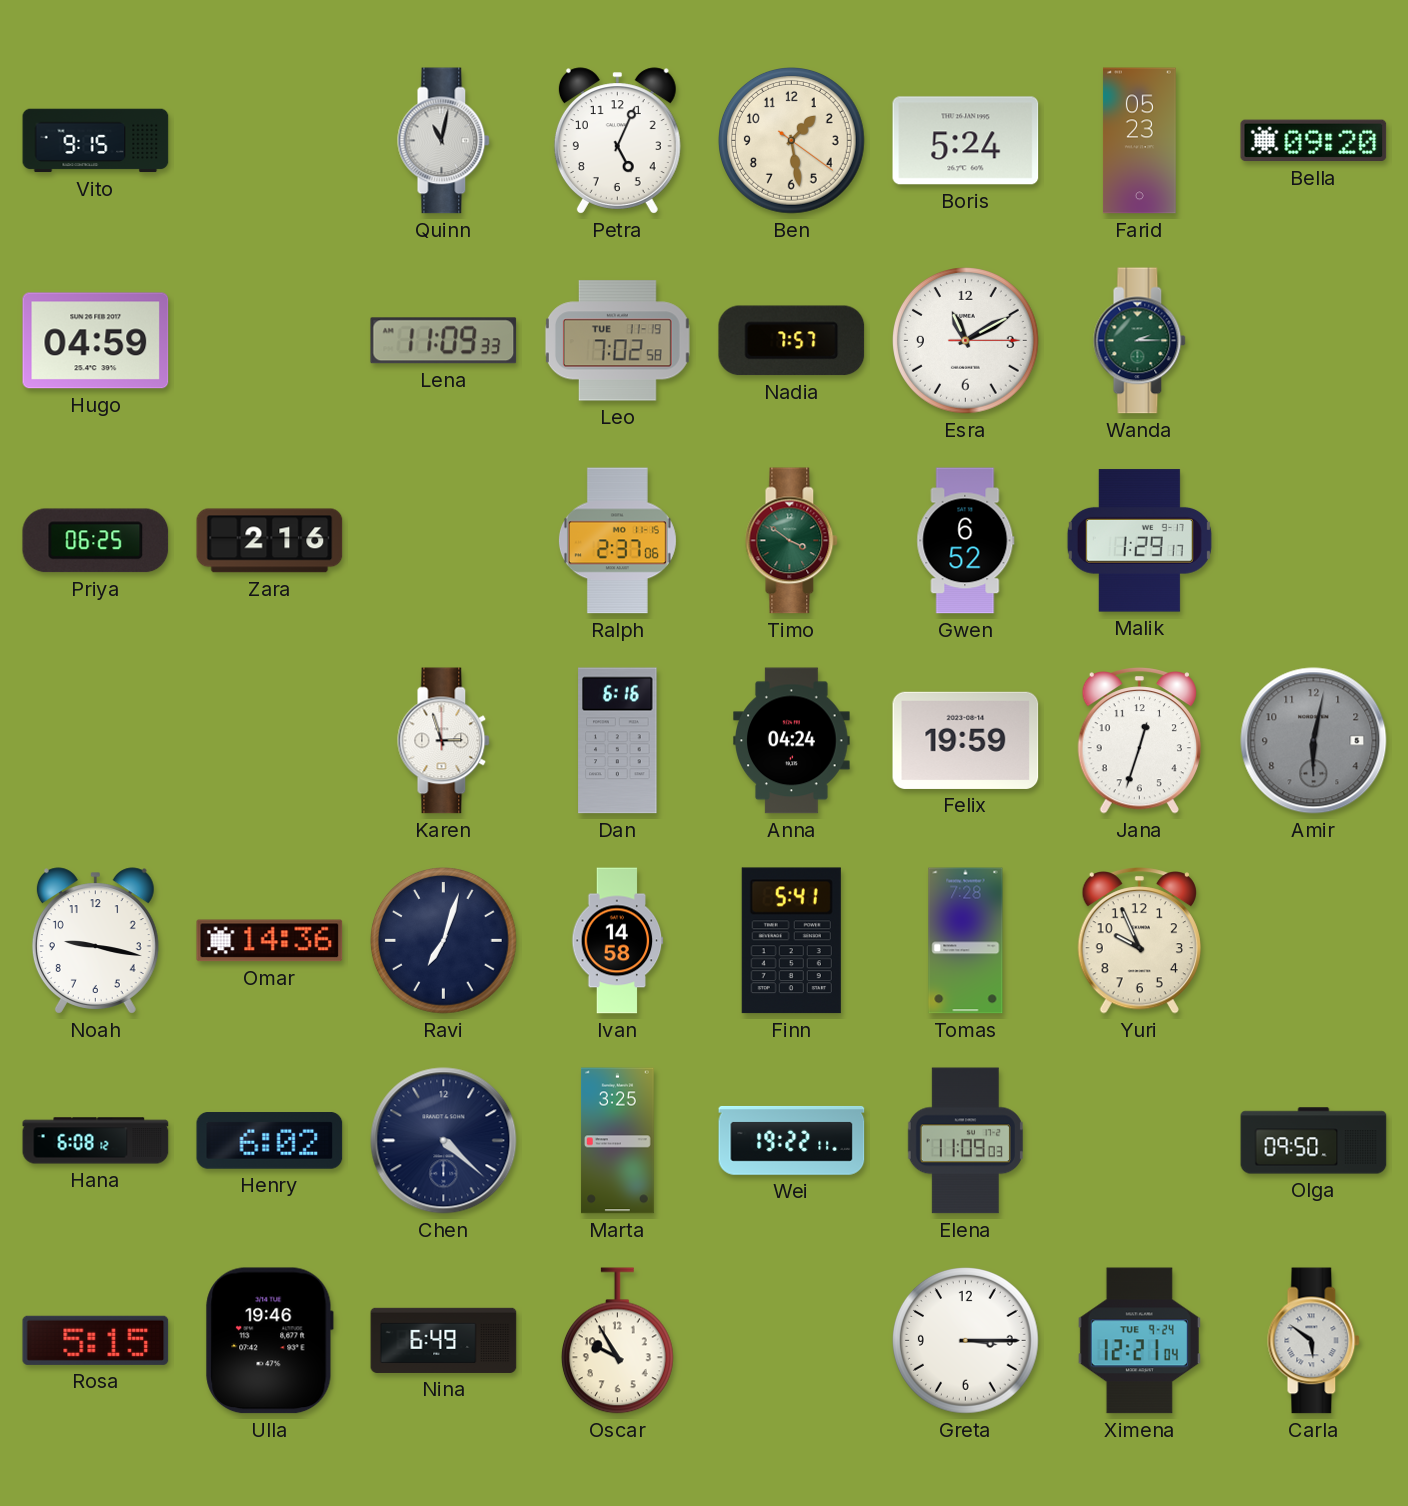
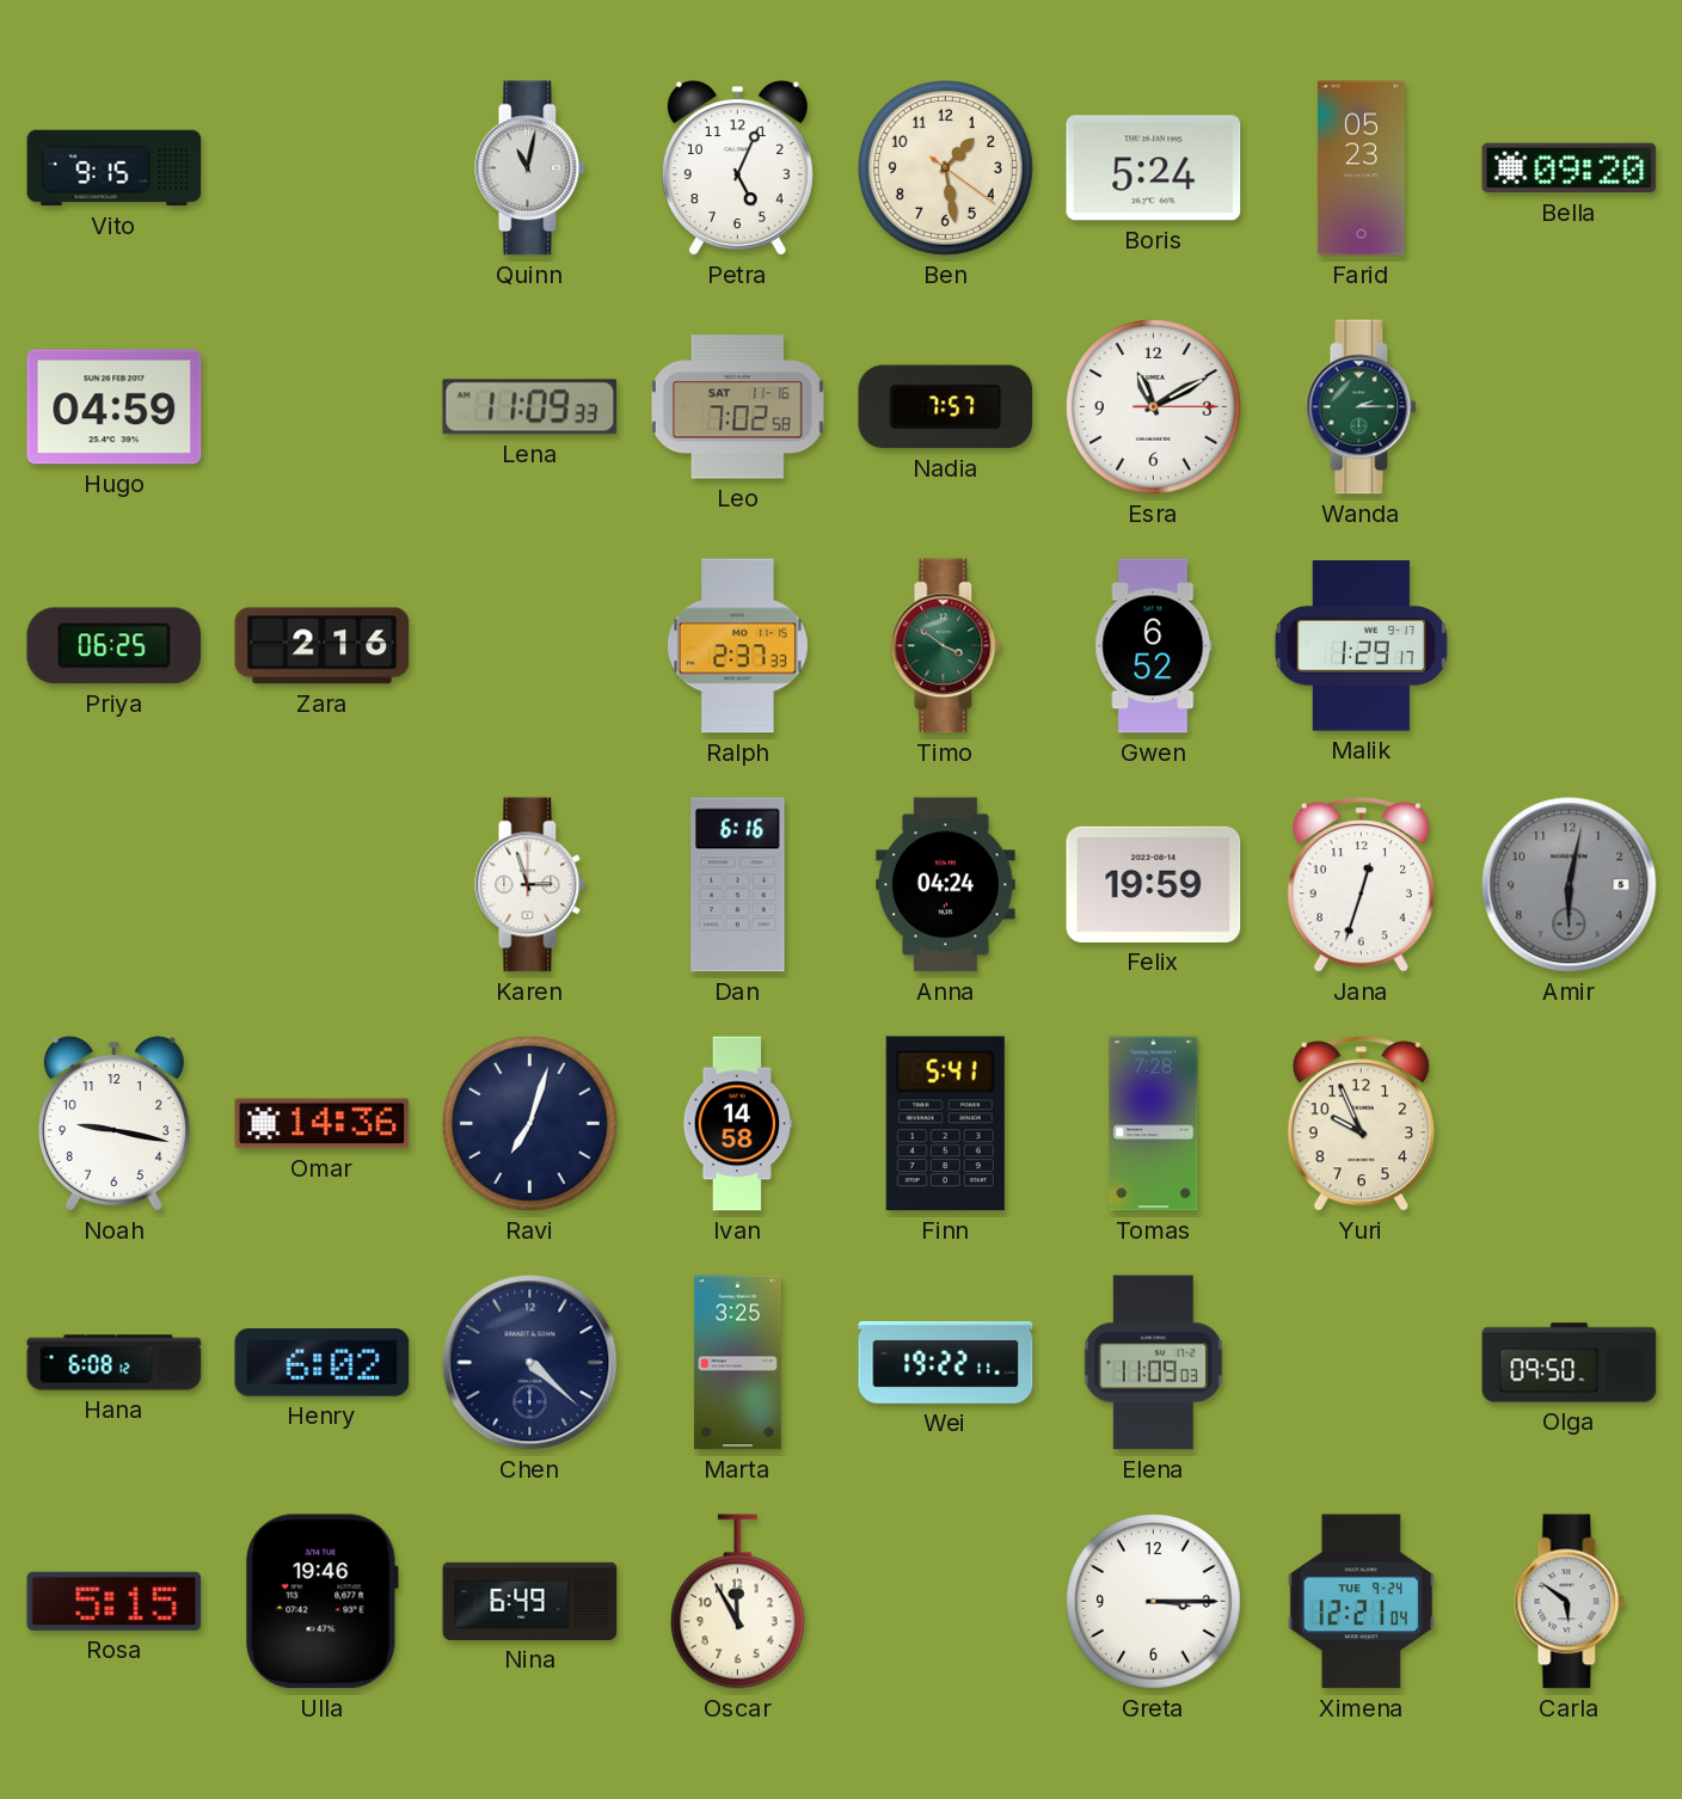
Leo date: TUE 11-19 -> SAT 11-16
Ralph: 2:37:06 -> 2:37:33
Oscar: 9:55 -> 11:55
